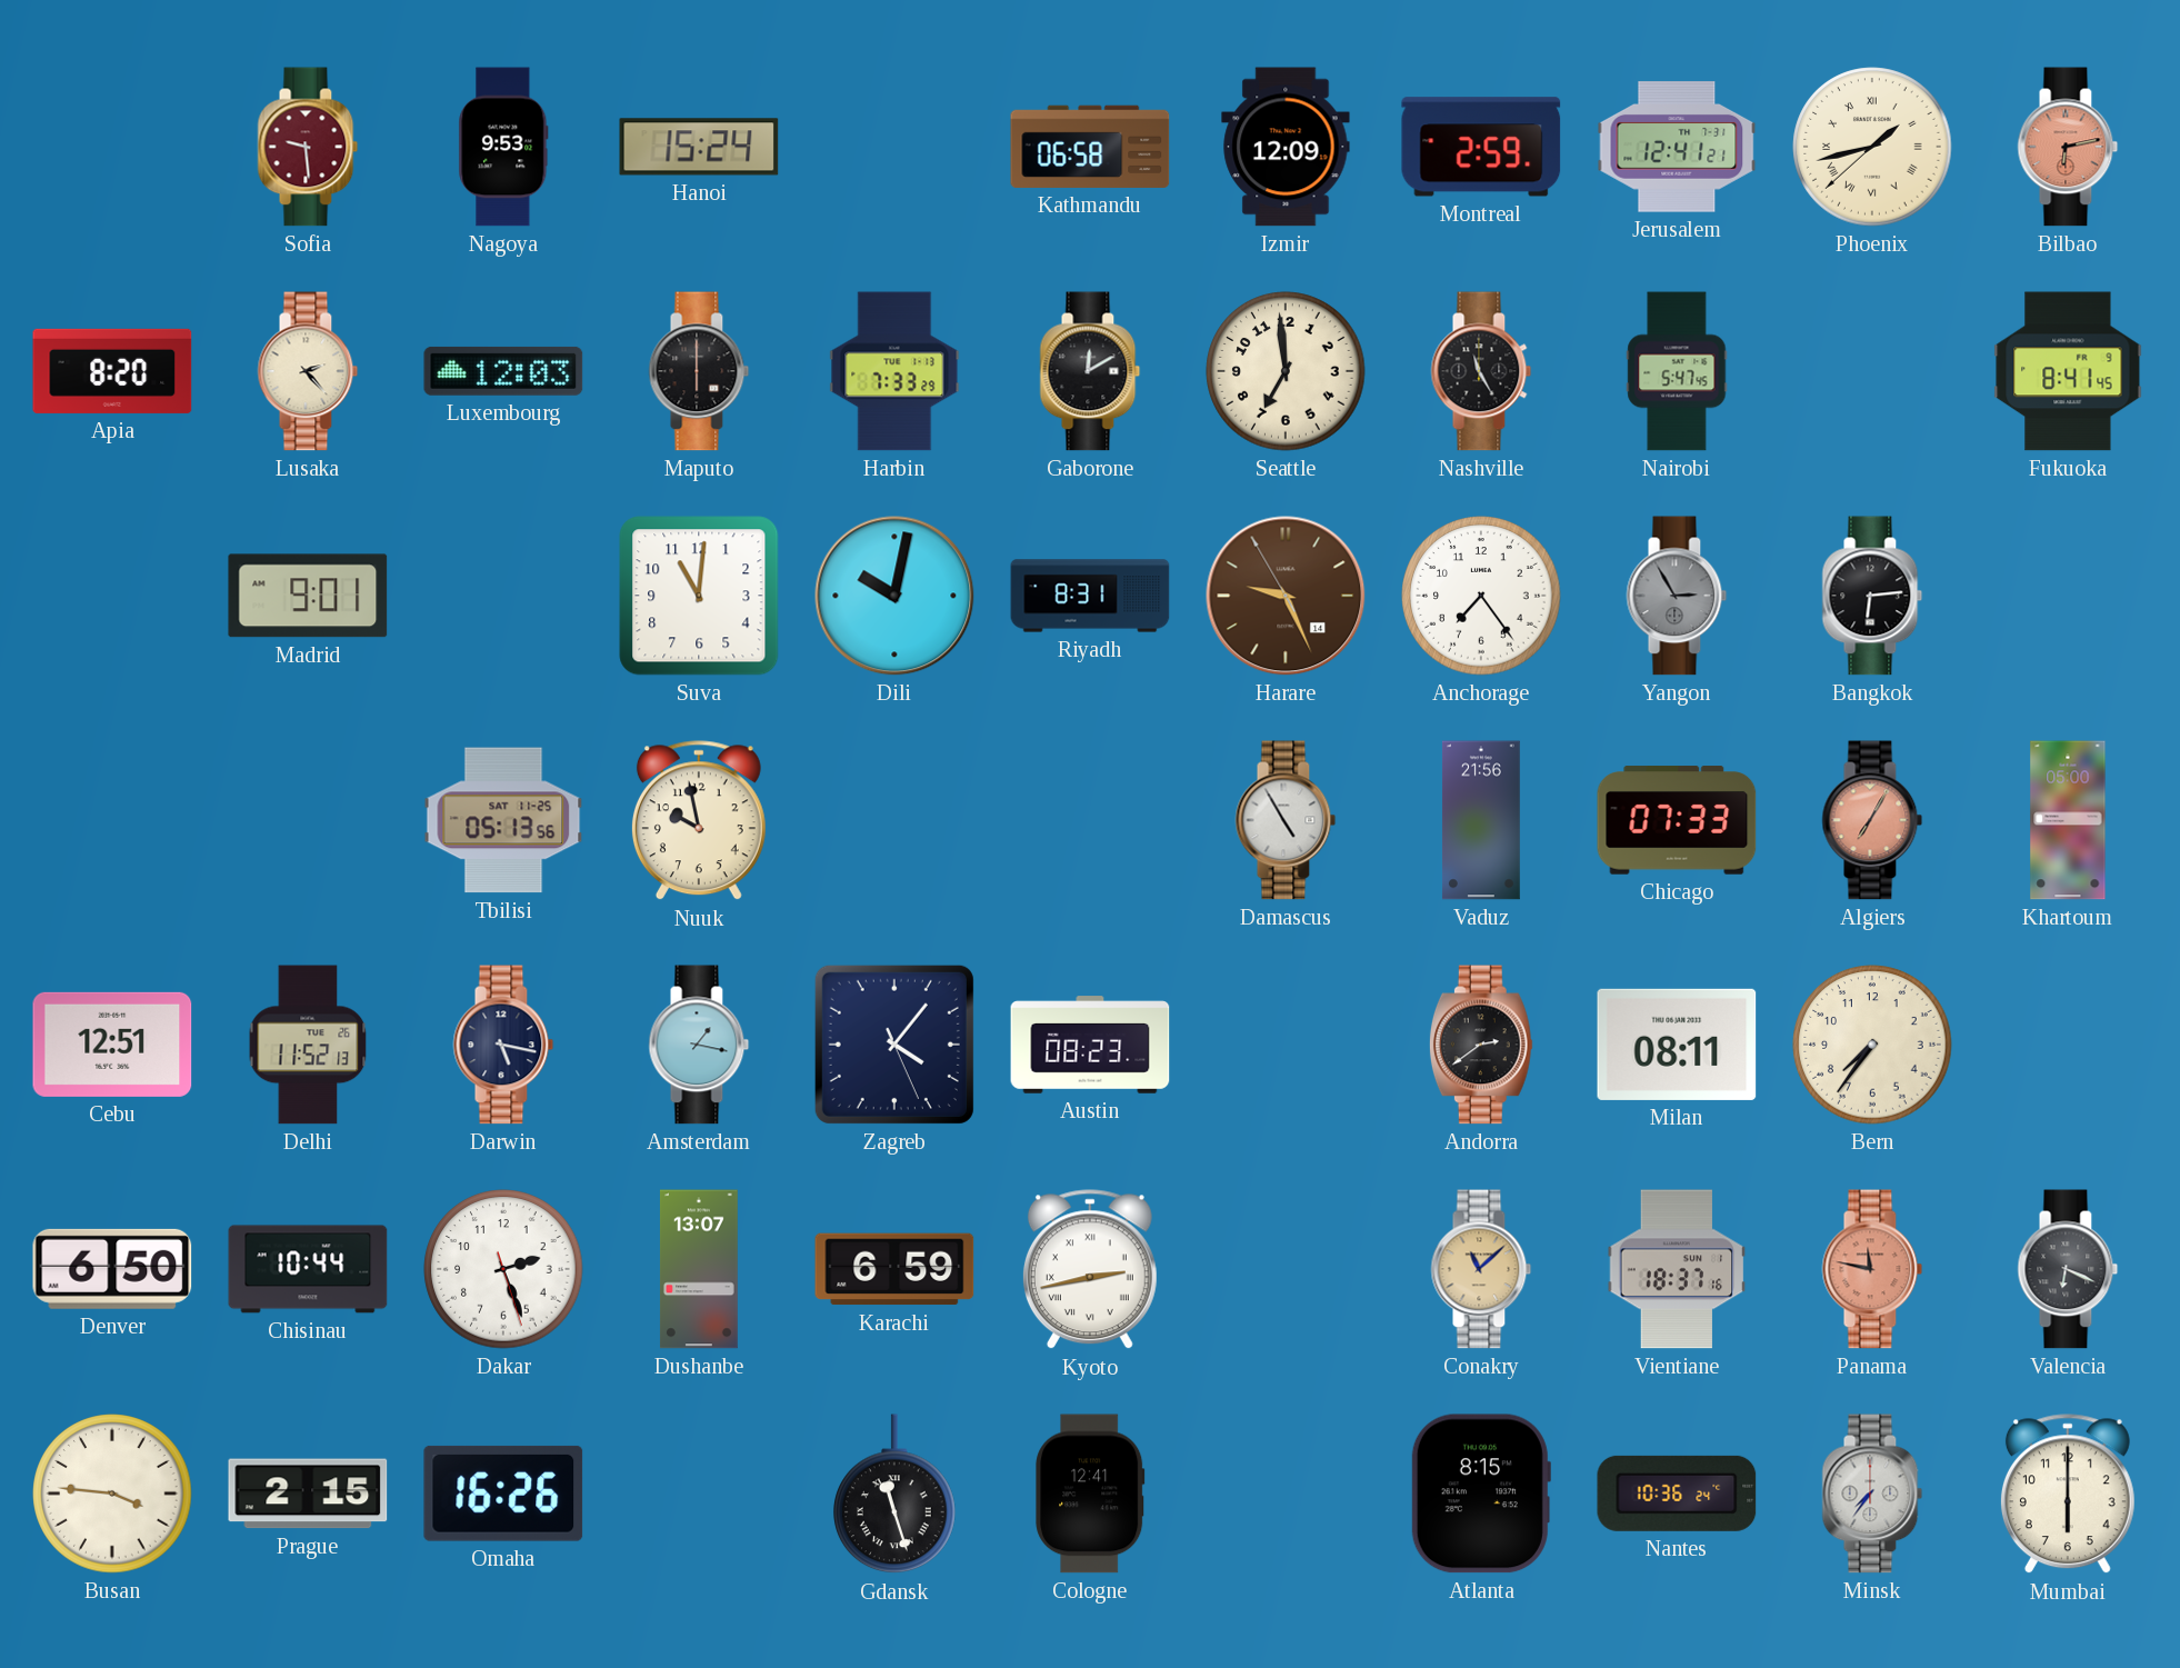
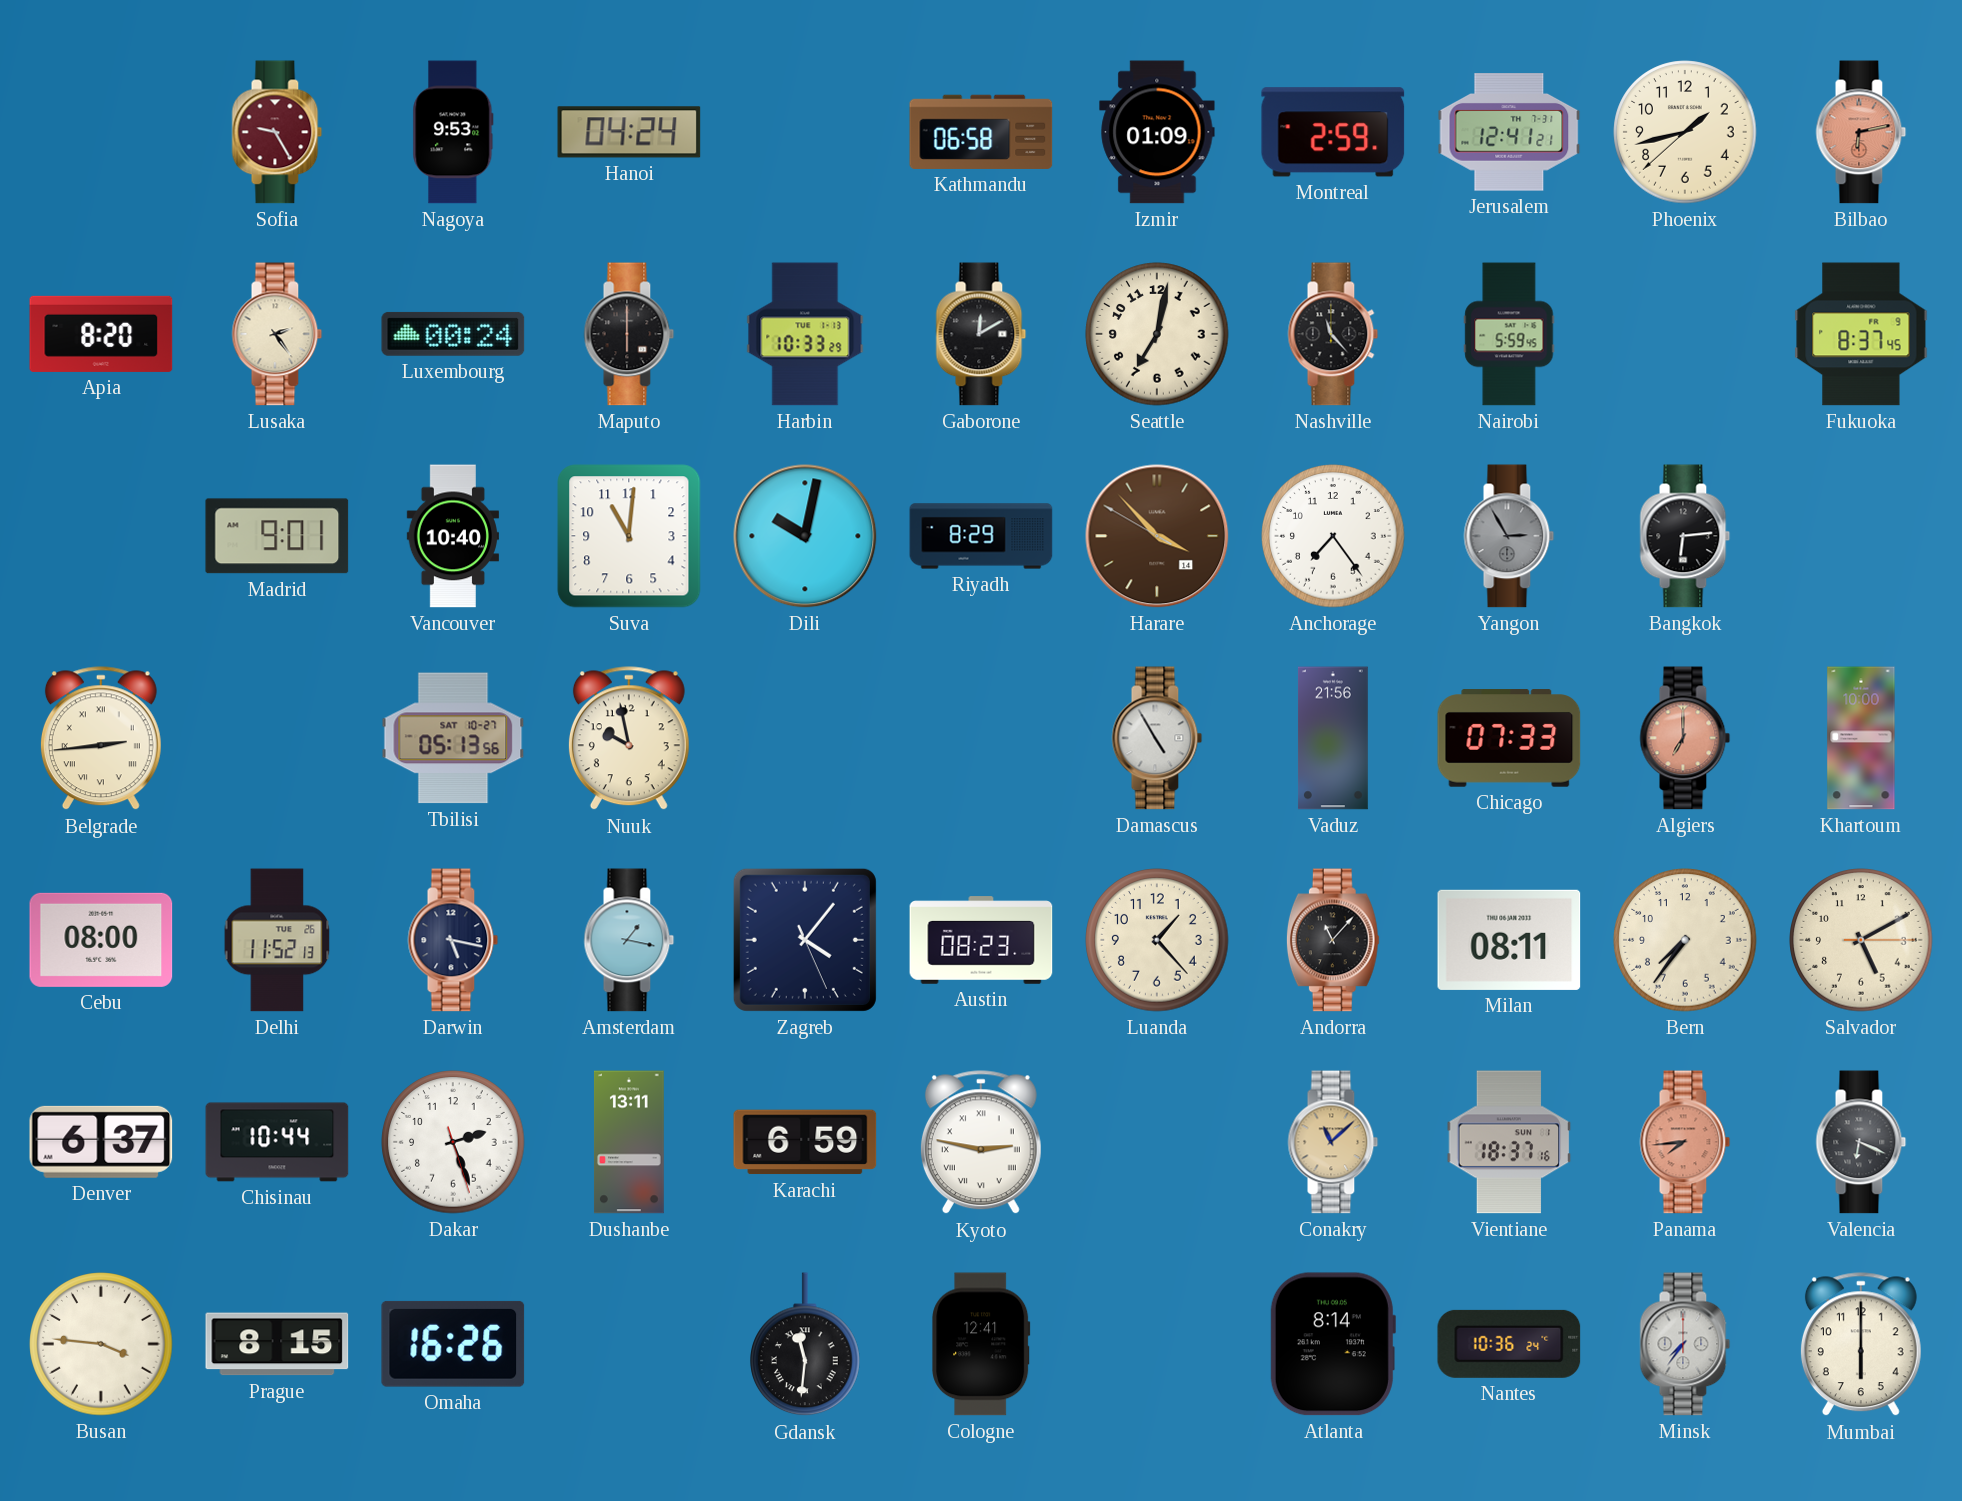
Sofia: 9:29 -> 9:25
Hanoi: 15:24 -> 04:24
Izmir: 12:09 -> 01:09
Phoenix numerals: Roman -> Arabic
Lusaka: 2:23 -> 2:24
Luxembourg: 12:03 -> 00:24
Harbin: 7:33 -> 10:33
Seattle: 6:59 -> 7:02
Nashville: 11:25 -> 11:23
Nairobi: 5:47 -> 5:59
Fukuoka: 8:41 -> 8:37
Vancouver: none -> 10:40
Riyadh: 8:31 -> 8:29
Harare: 9:25 -> 3:52
Belgrade: none -> 2:44
Tbilisi date: SAT 11-25 -> SAT 10-27
Algiers: 7:05 -> 7:00
Khartoum: 05:00 -> 10:00
Cebu: 12:51 -> 08:00
Luanda: none -> 1:23
Andorra: 2:39 -> 11:07
Salvador: none -> 5:10
Denver: 6:50 -> 6:37
Dushanbe: 13:07 -> 13:11
Kyoto: 2:43 -> 2:47
Panama: 11:47 -> 7:44
Prague: 2:15 -> 8:15
Gdansk: 11:27 -> 11:31
Atlanta: 8:15 -> 8:14
